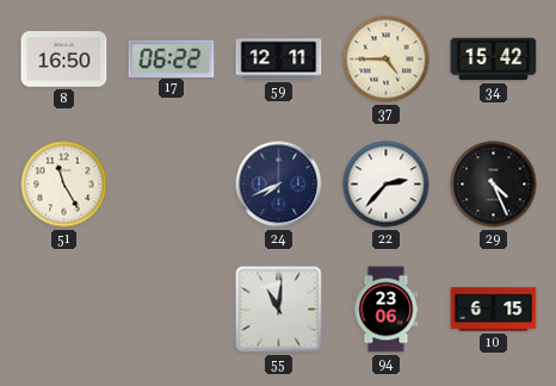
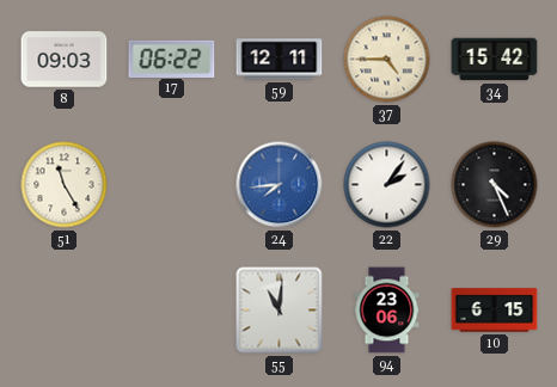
8: 16:50 -> 09:03
24: 7:41 -> 7:44
24 dial: navy -> blue
22: 2:37 -> 2:06
